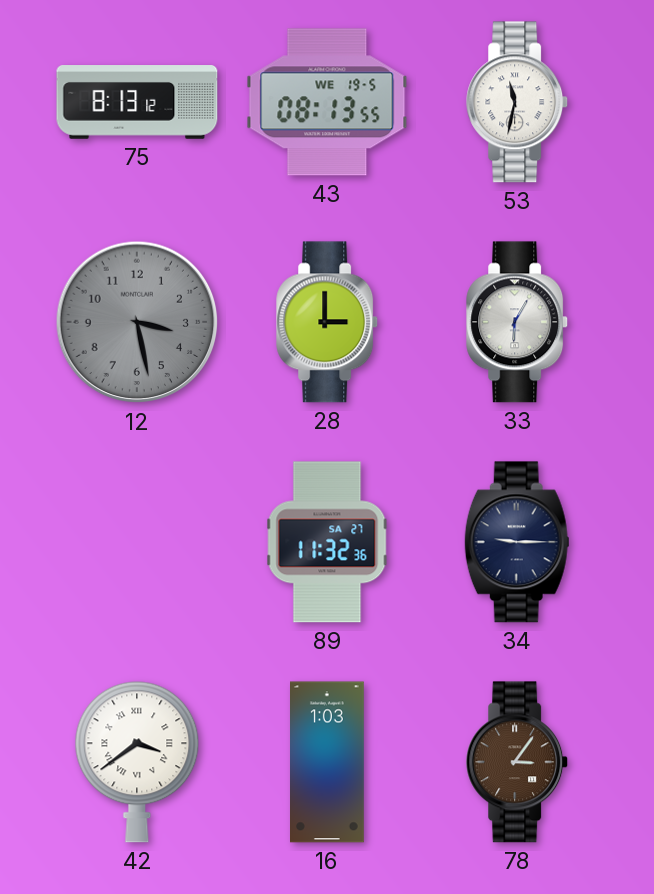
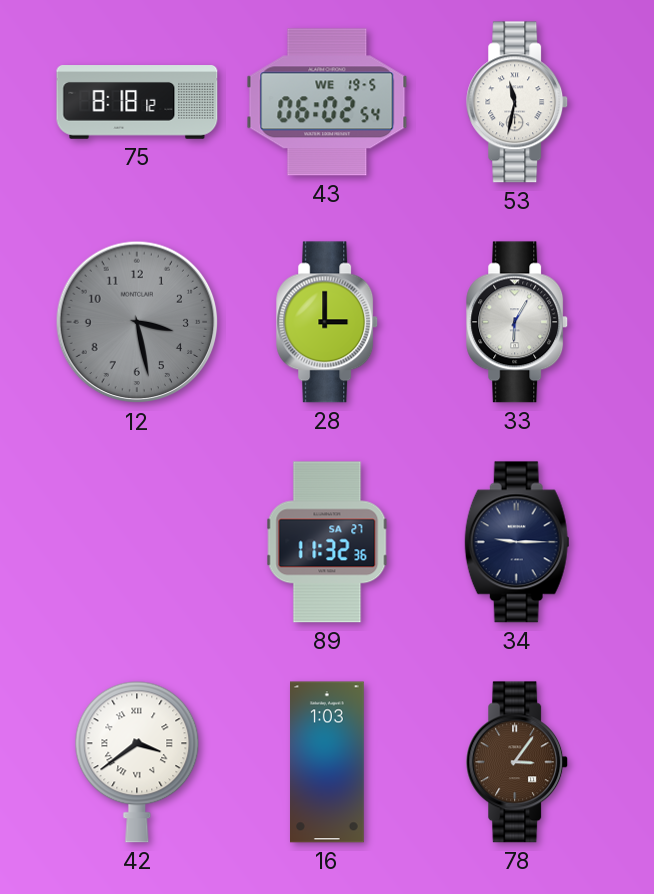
75: 8:13 -> 8:18
43: 08:13 -> 06:02
